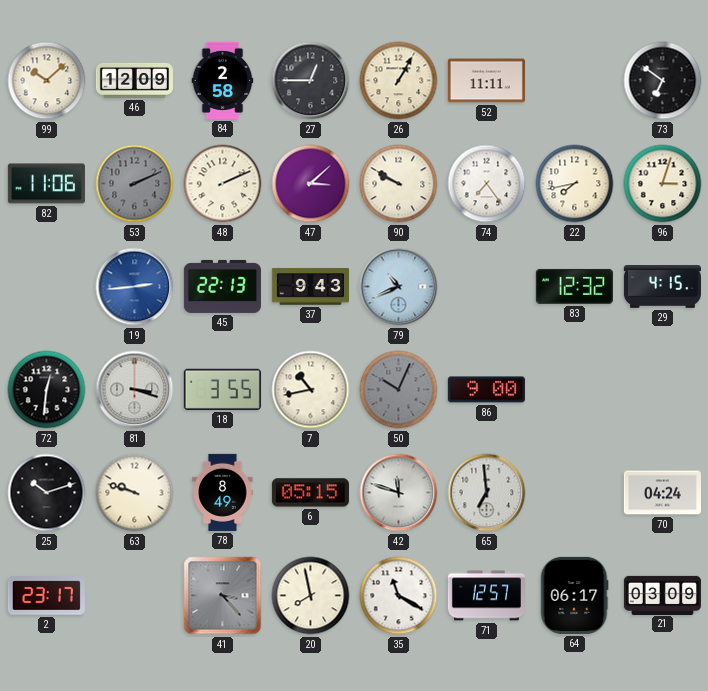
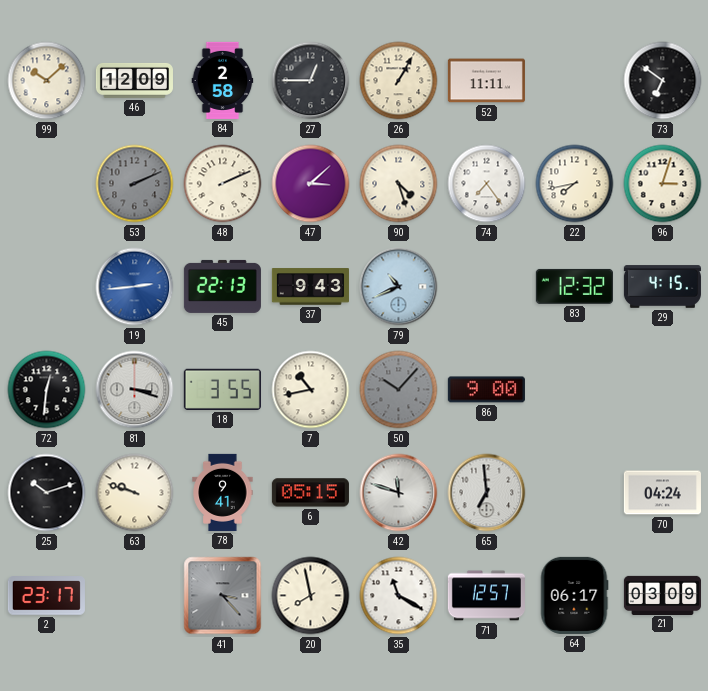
82: 11:06 -> none
90: 9:50 -> 4:27
50: 10:04 -> 10:07
78: 8:49 -> 9:41
